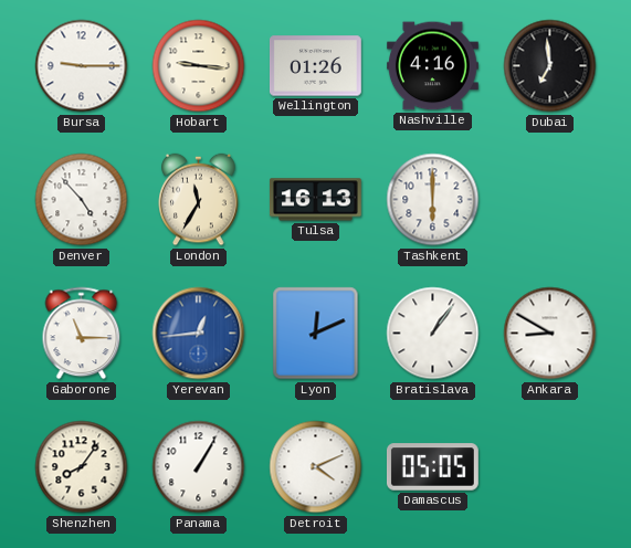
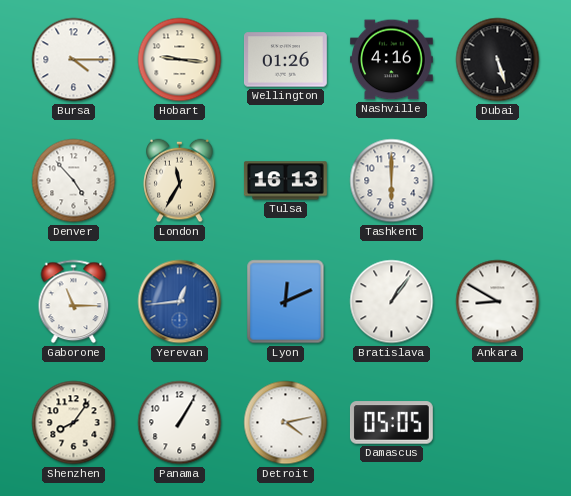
Bursa: 9:15 -> 4:15
Dubai: 6:59 -> 5:27
Detroit: 4:11 -> 4:13
